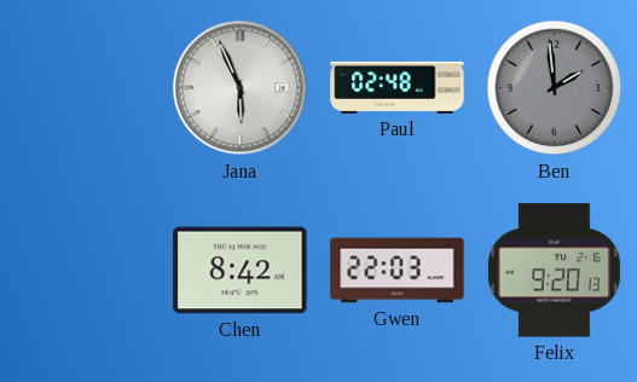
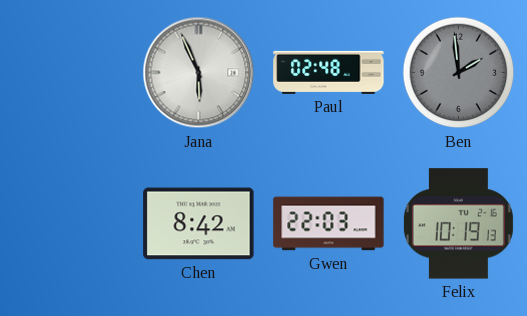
Felix: 9:20 -> 10:19
